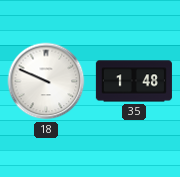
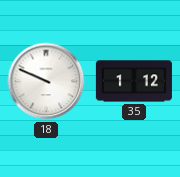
35: 1:48 -> 1:12
